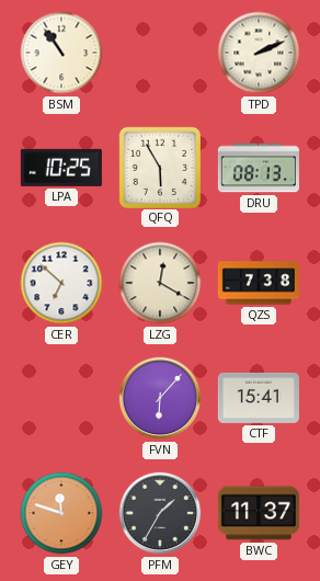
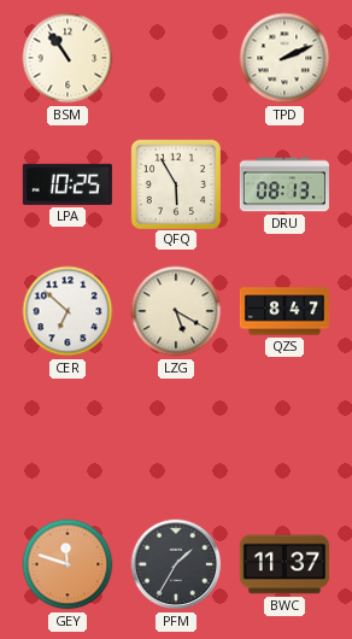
LZG: 12:20 -> 5:20
QZS: 7:38 -> 8:47
FVN: 6:07 -> none
CTF: 15:41 -> none
